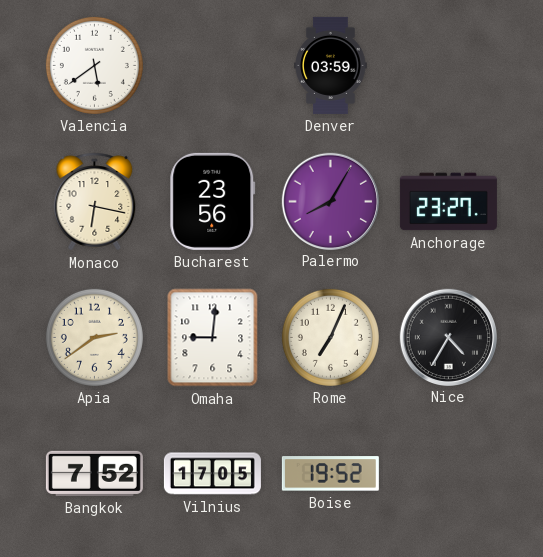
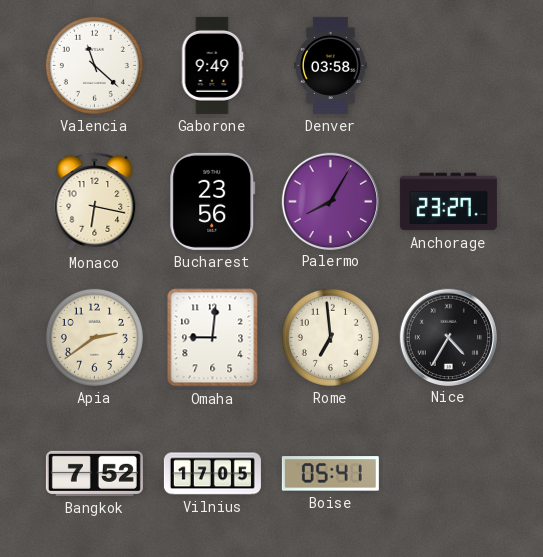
Valencia: 5:39 -> 11:22
Gaborone: none -> 9:49
Denver: 03:59 -> 03:58
Rome: 7:04 -> 6:59
Boise: 19:52 -> 05:41
